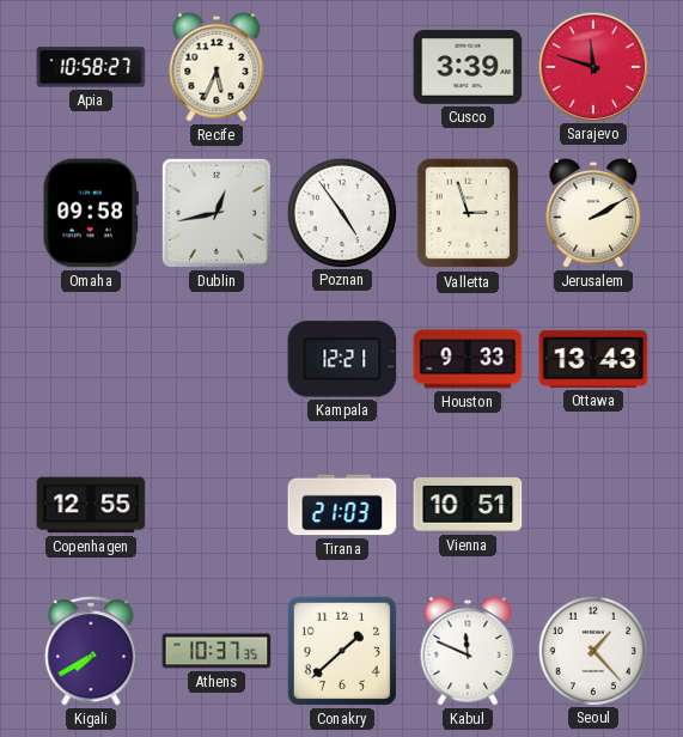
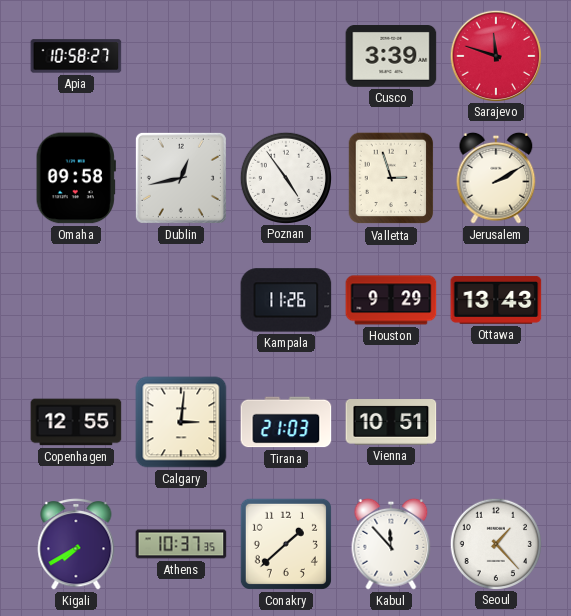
Recife: 5:34 -> none
Kampala: 12:21 -> 11:26
Houston: 9:33 -> 9:29
Calgary: none -> 3:01
Kabul: 11:49 -> 11:53
